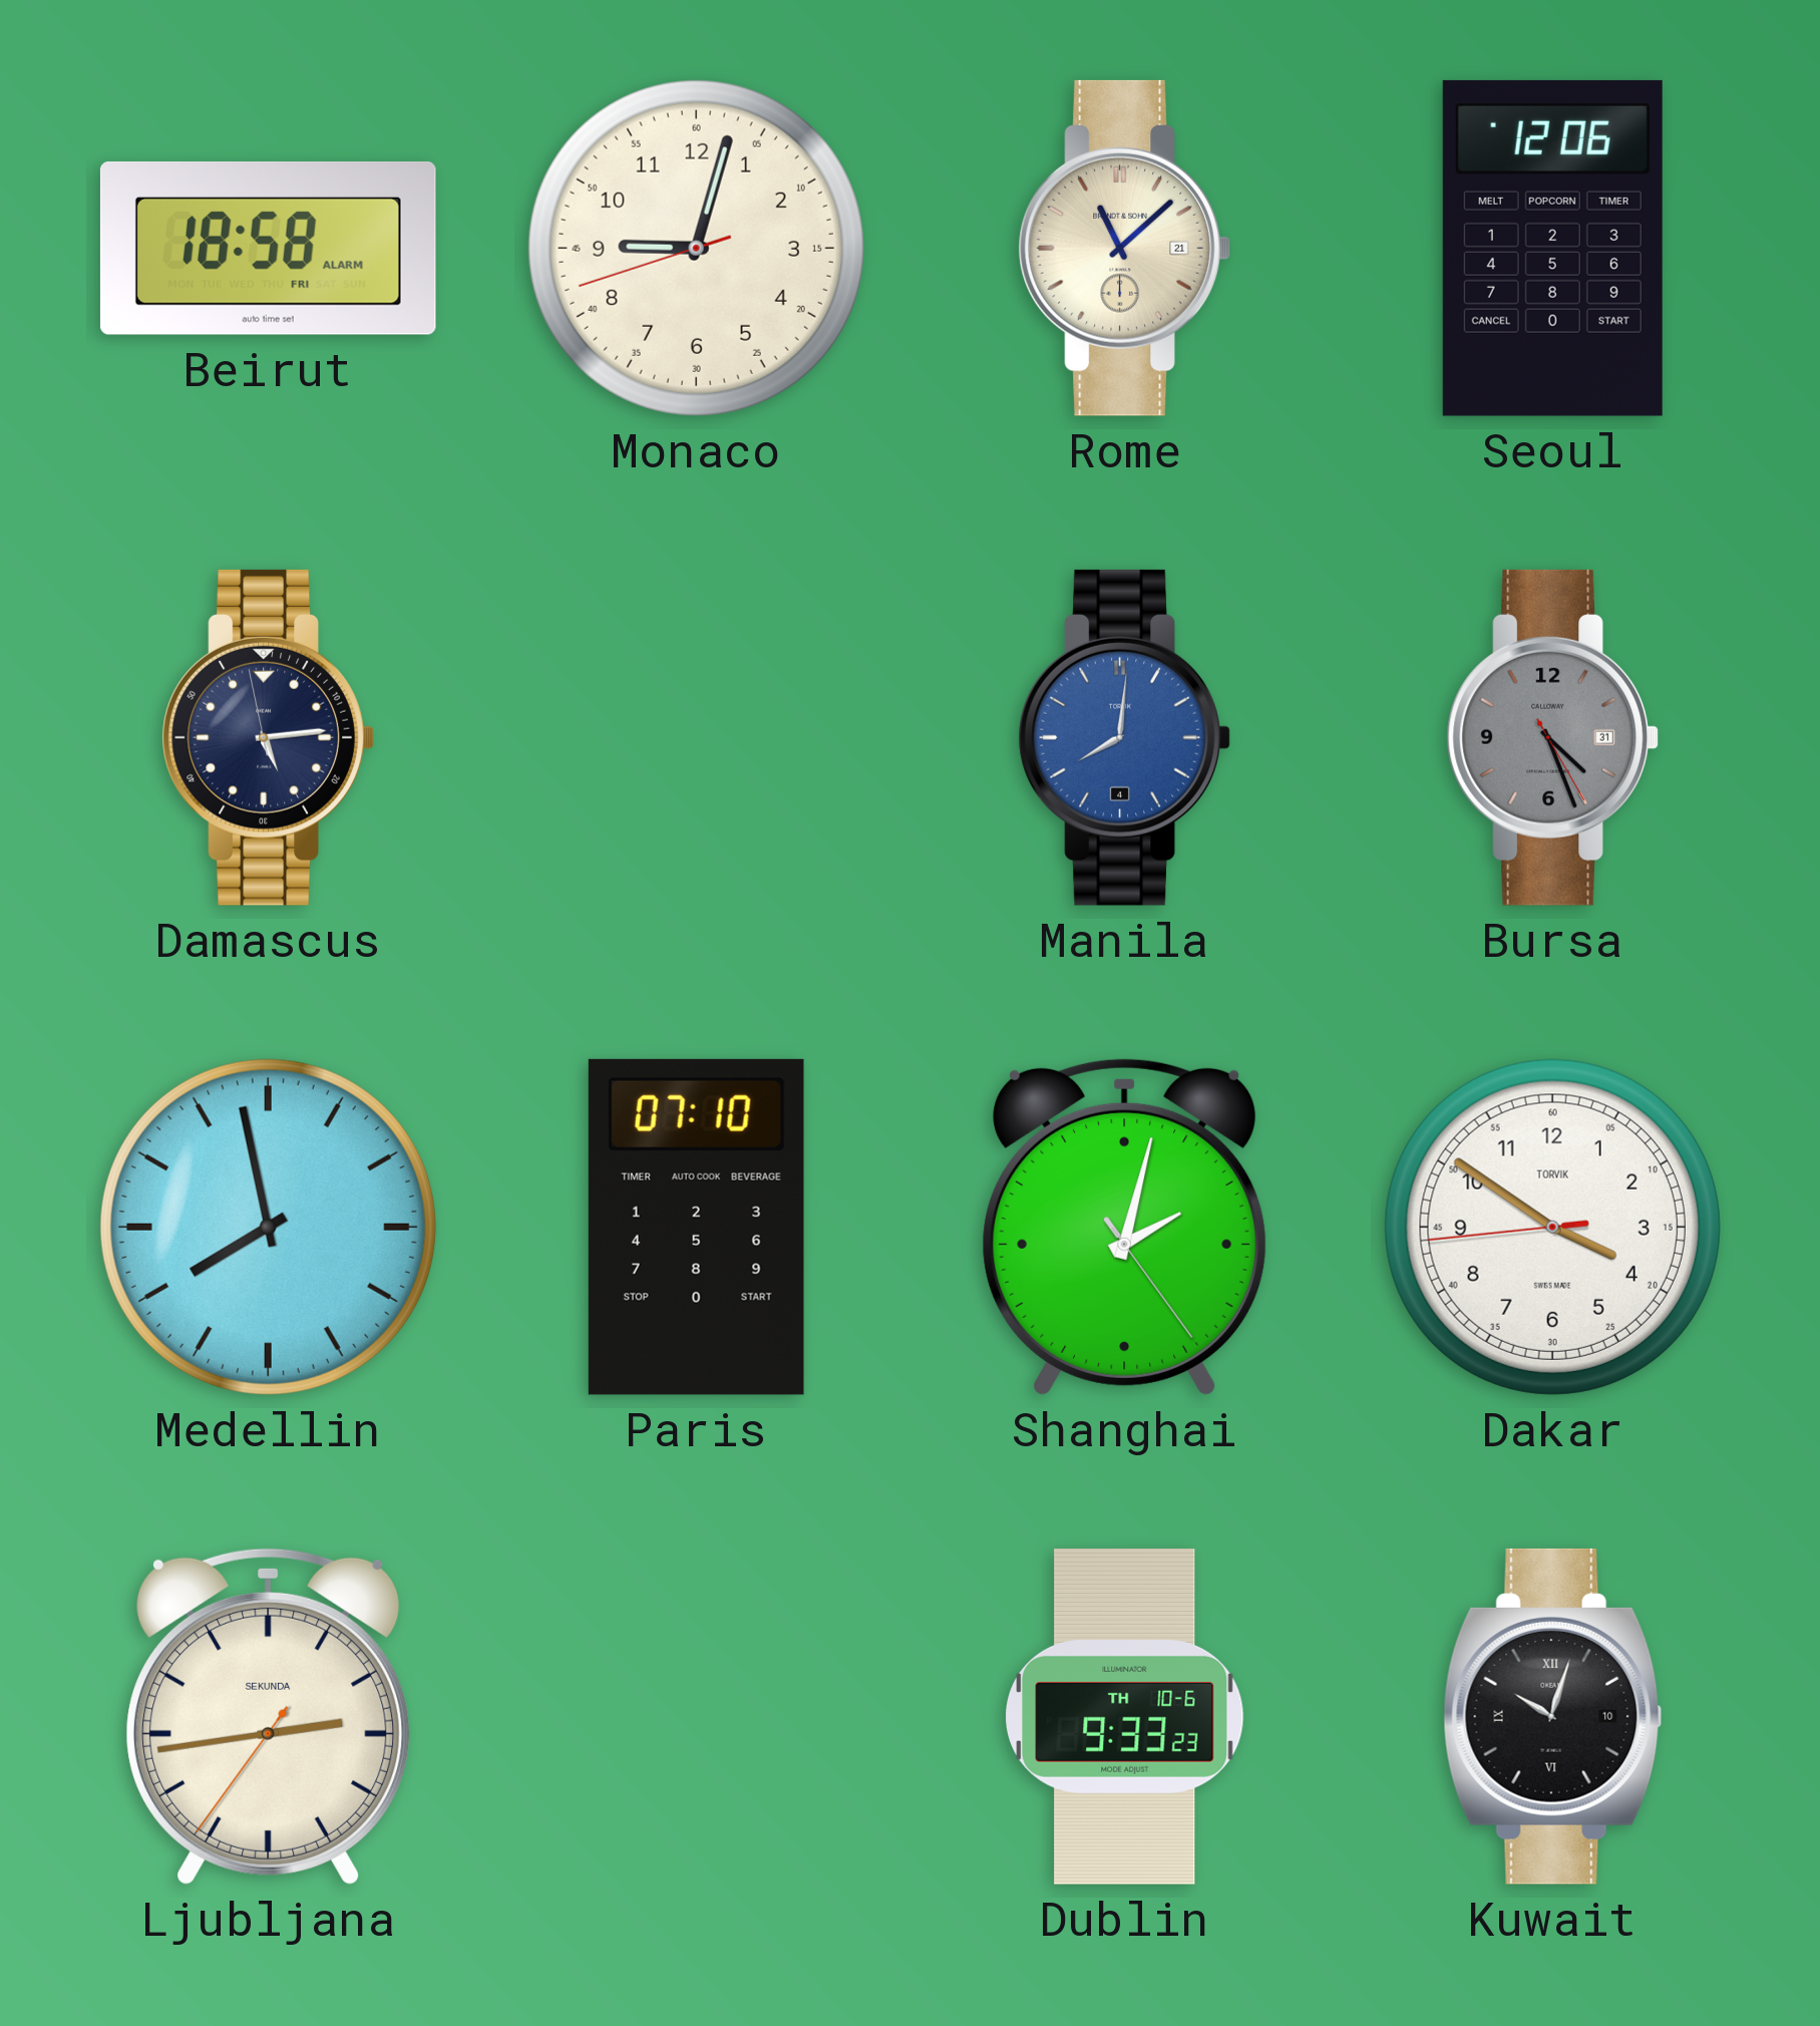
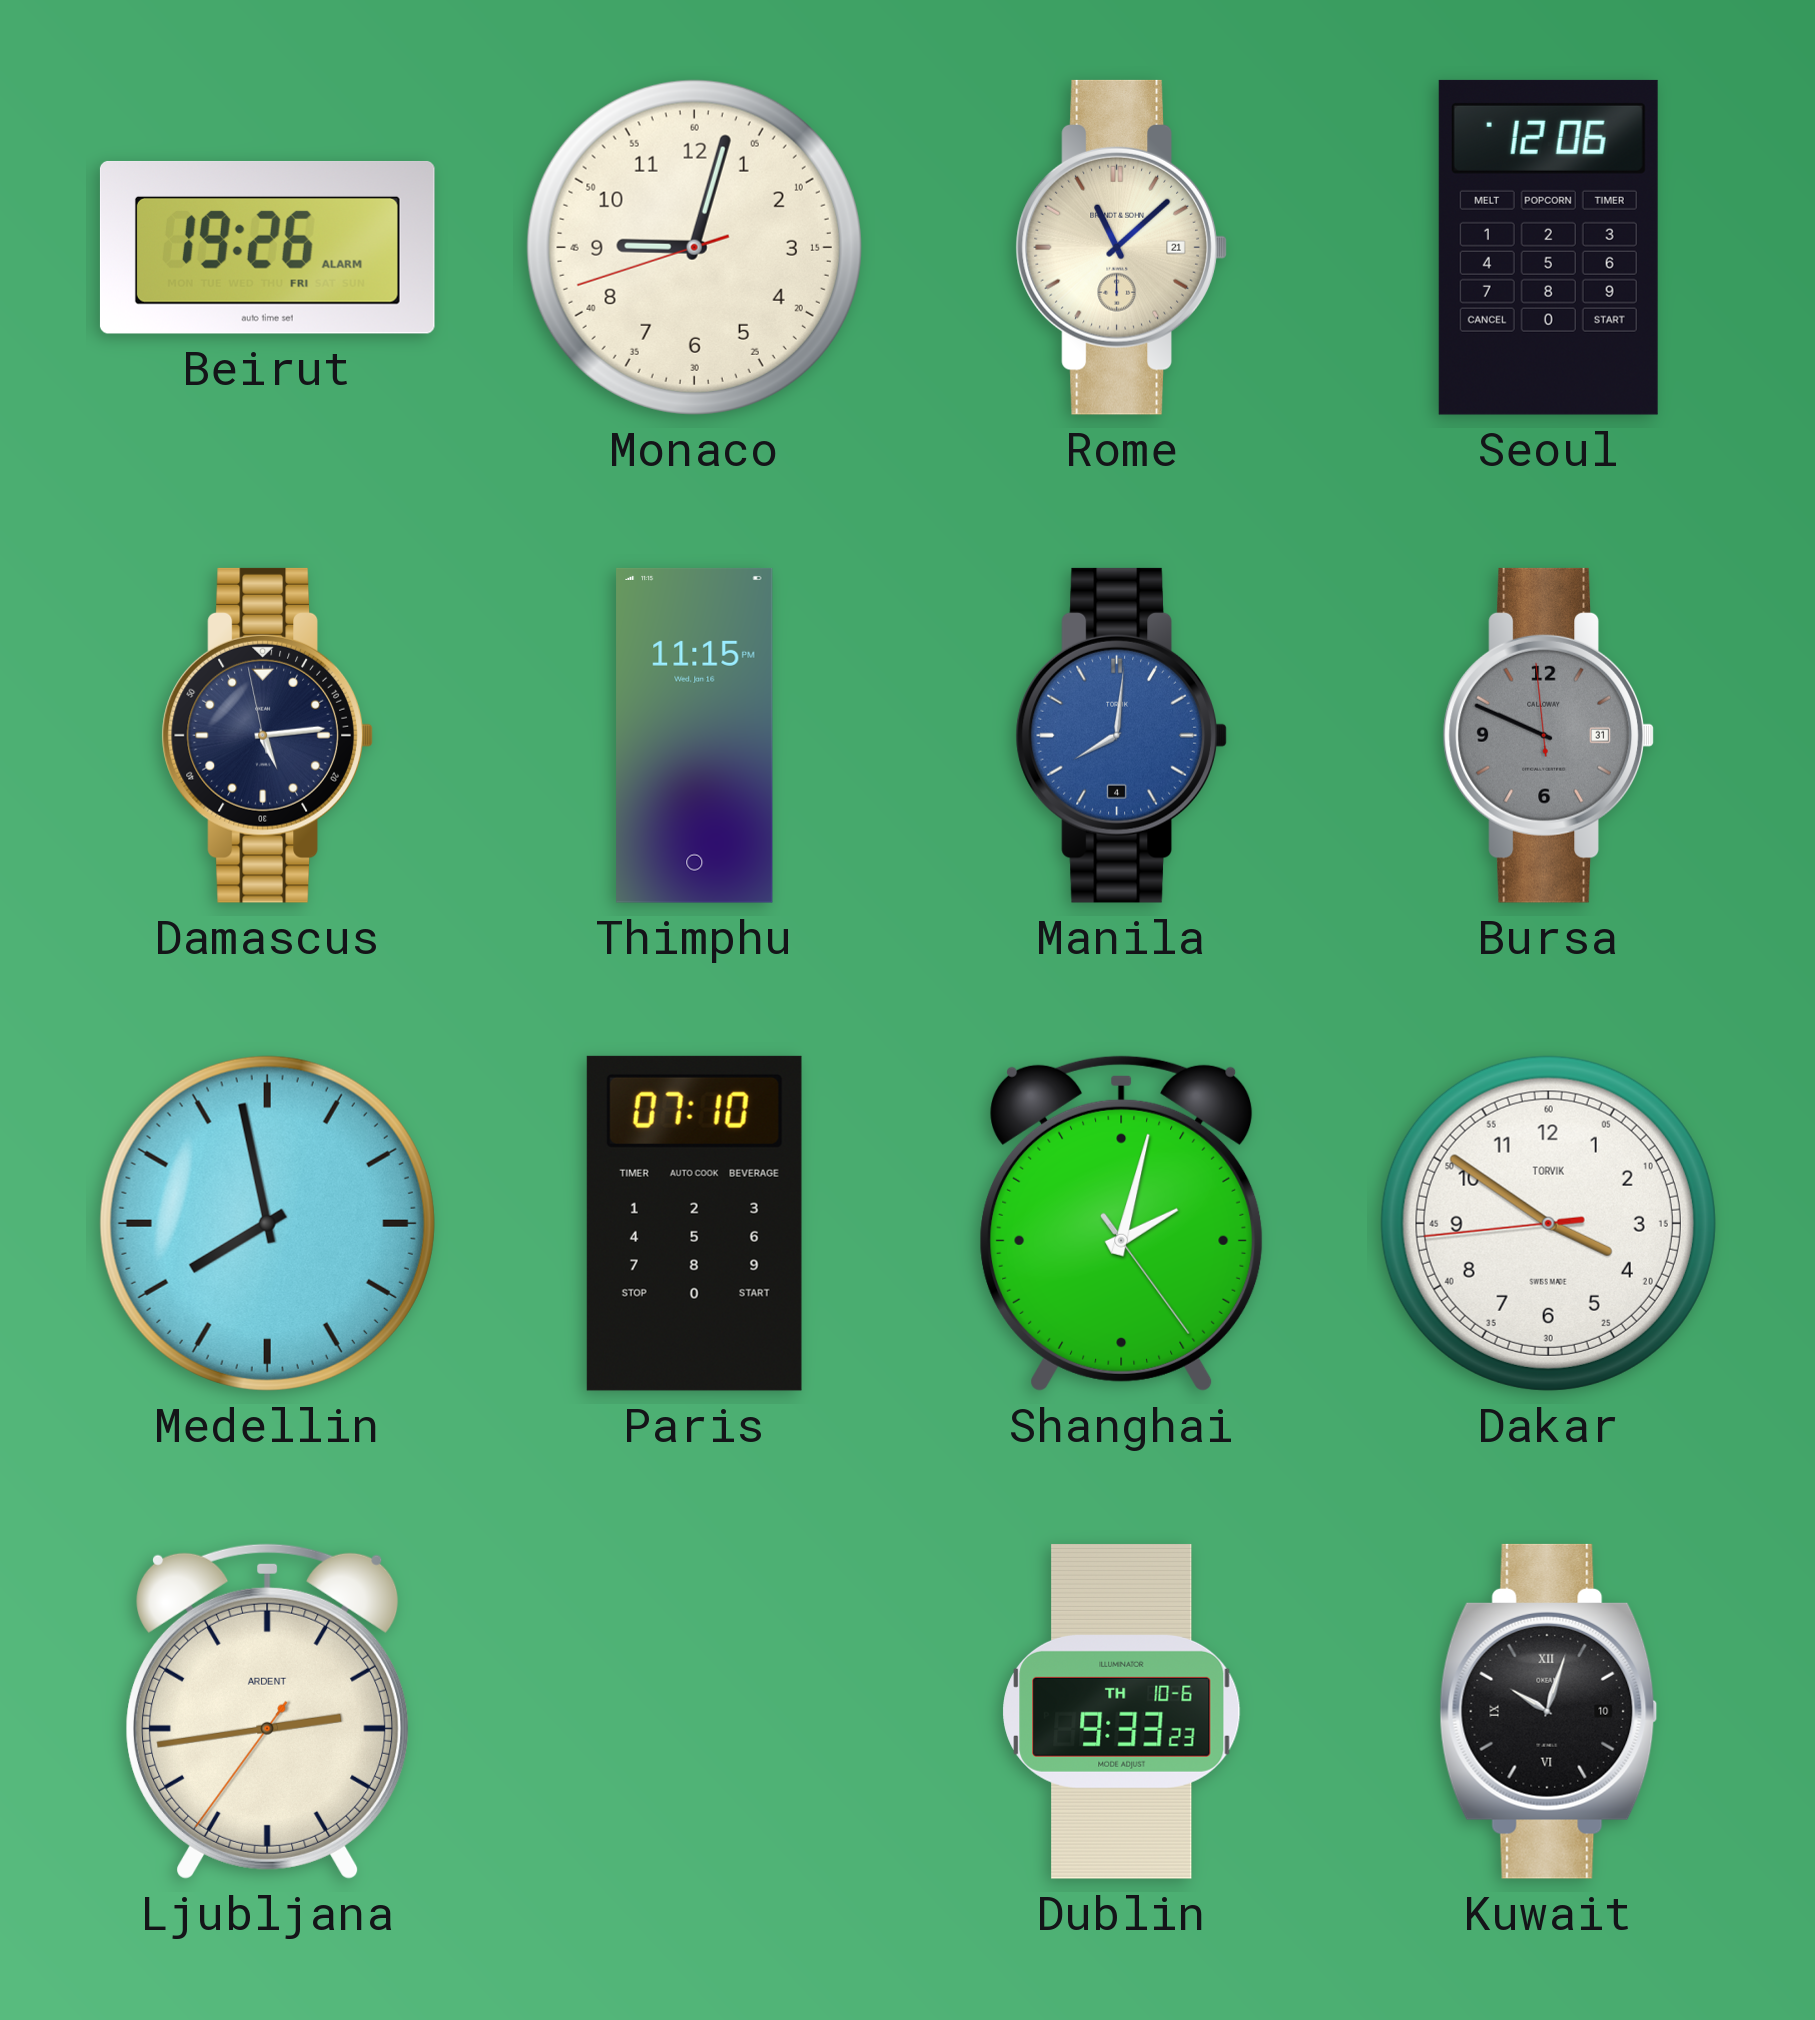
Beirut: 18:58 -> 19:26
Thimphu: none -> 11:15
Bursa: 4:26 -> 9:48
Ljubljana brand: SEKUNDA -> ARDENT
